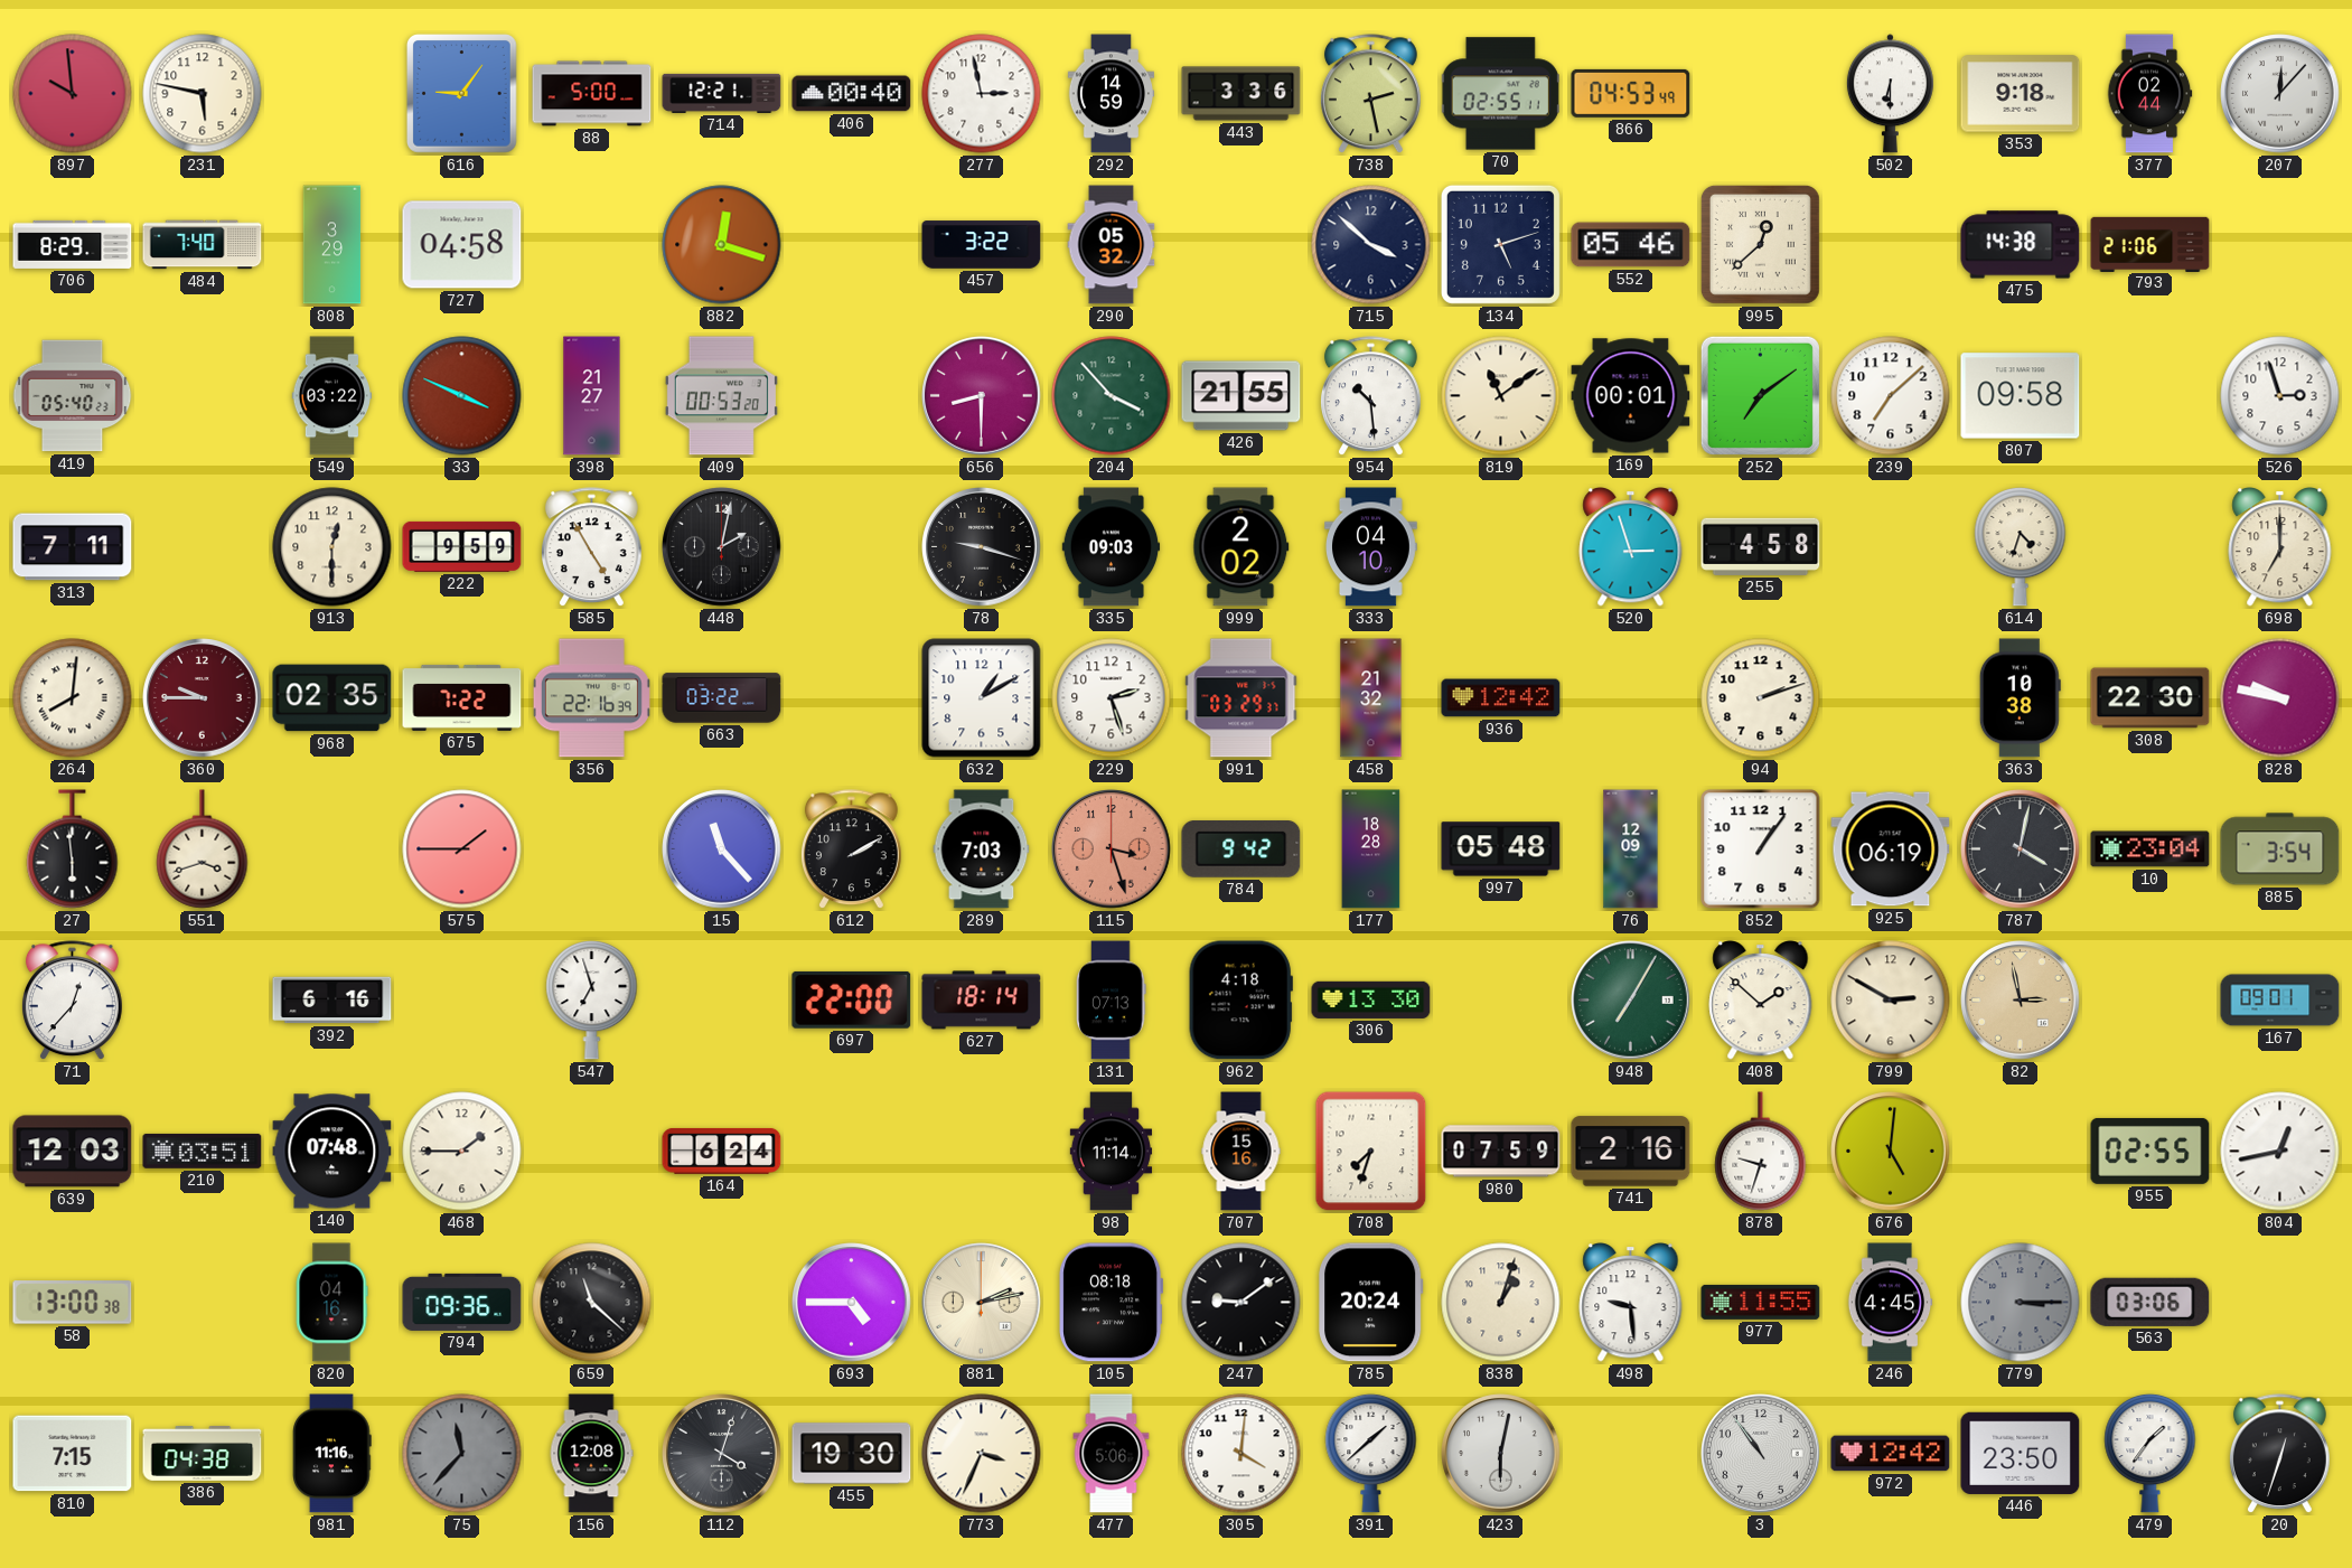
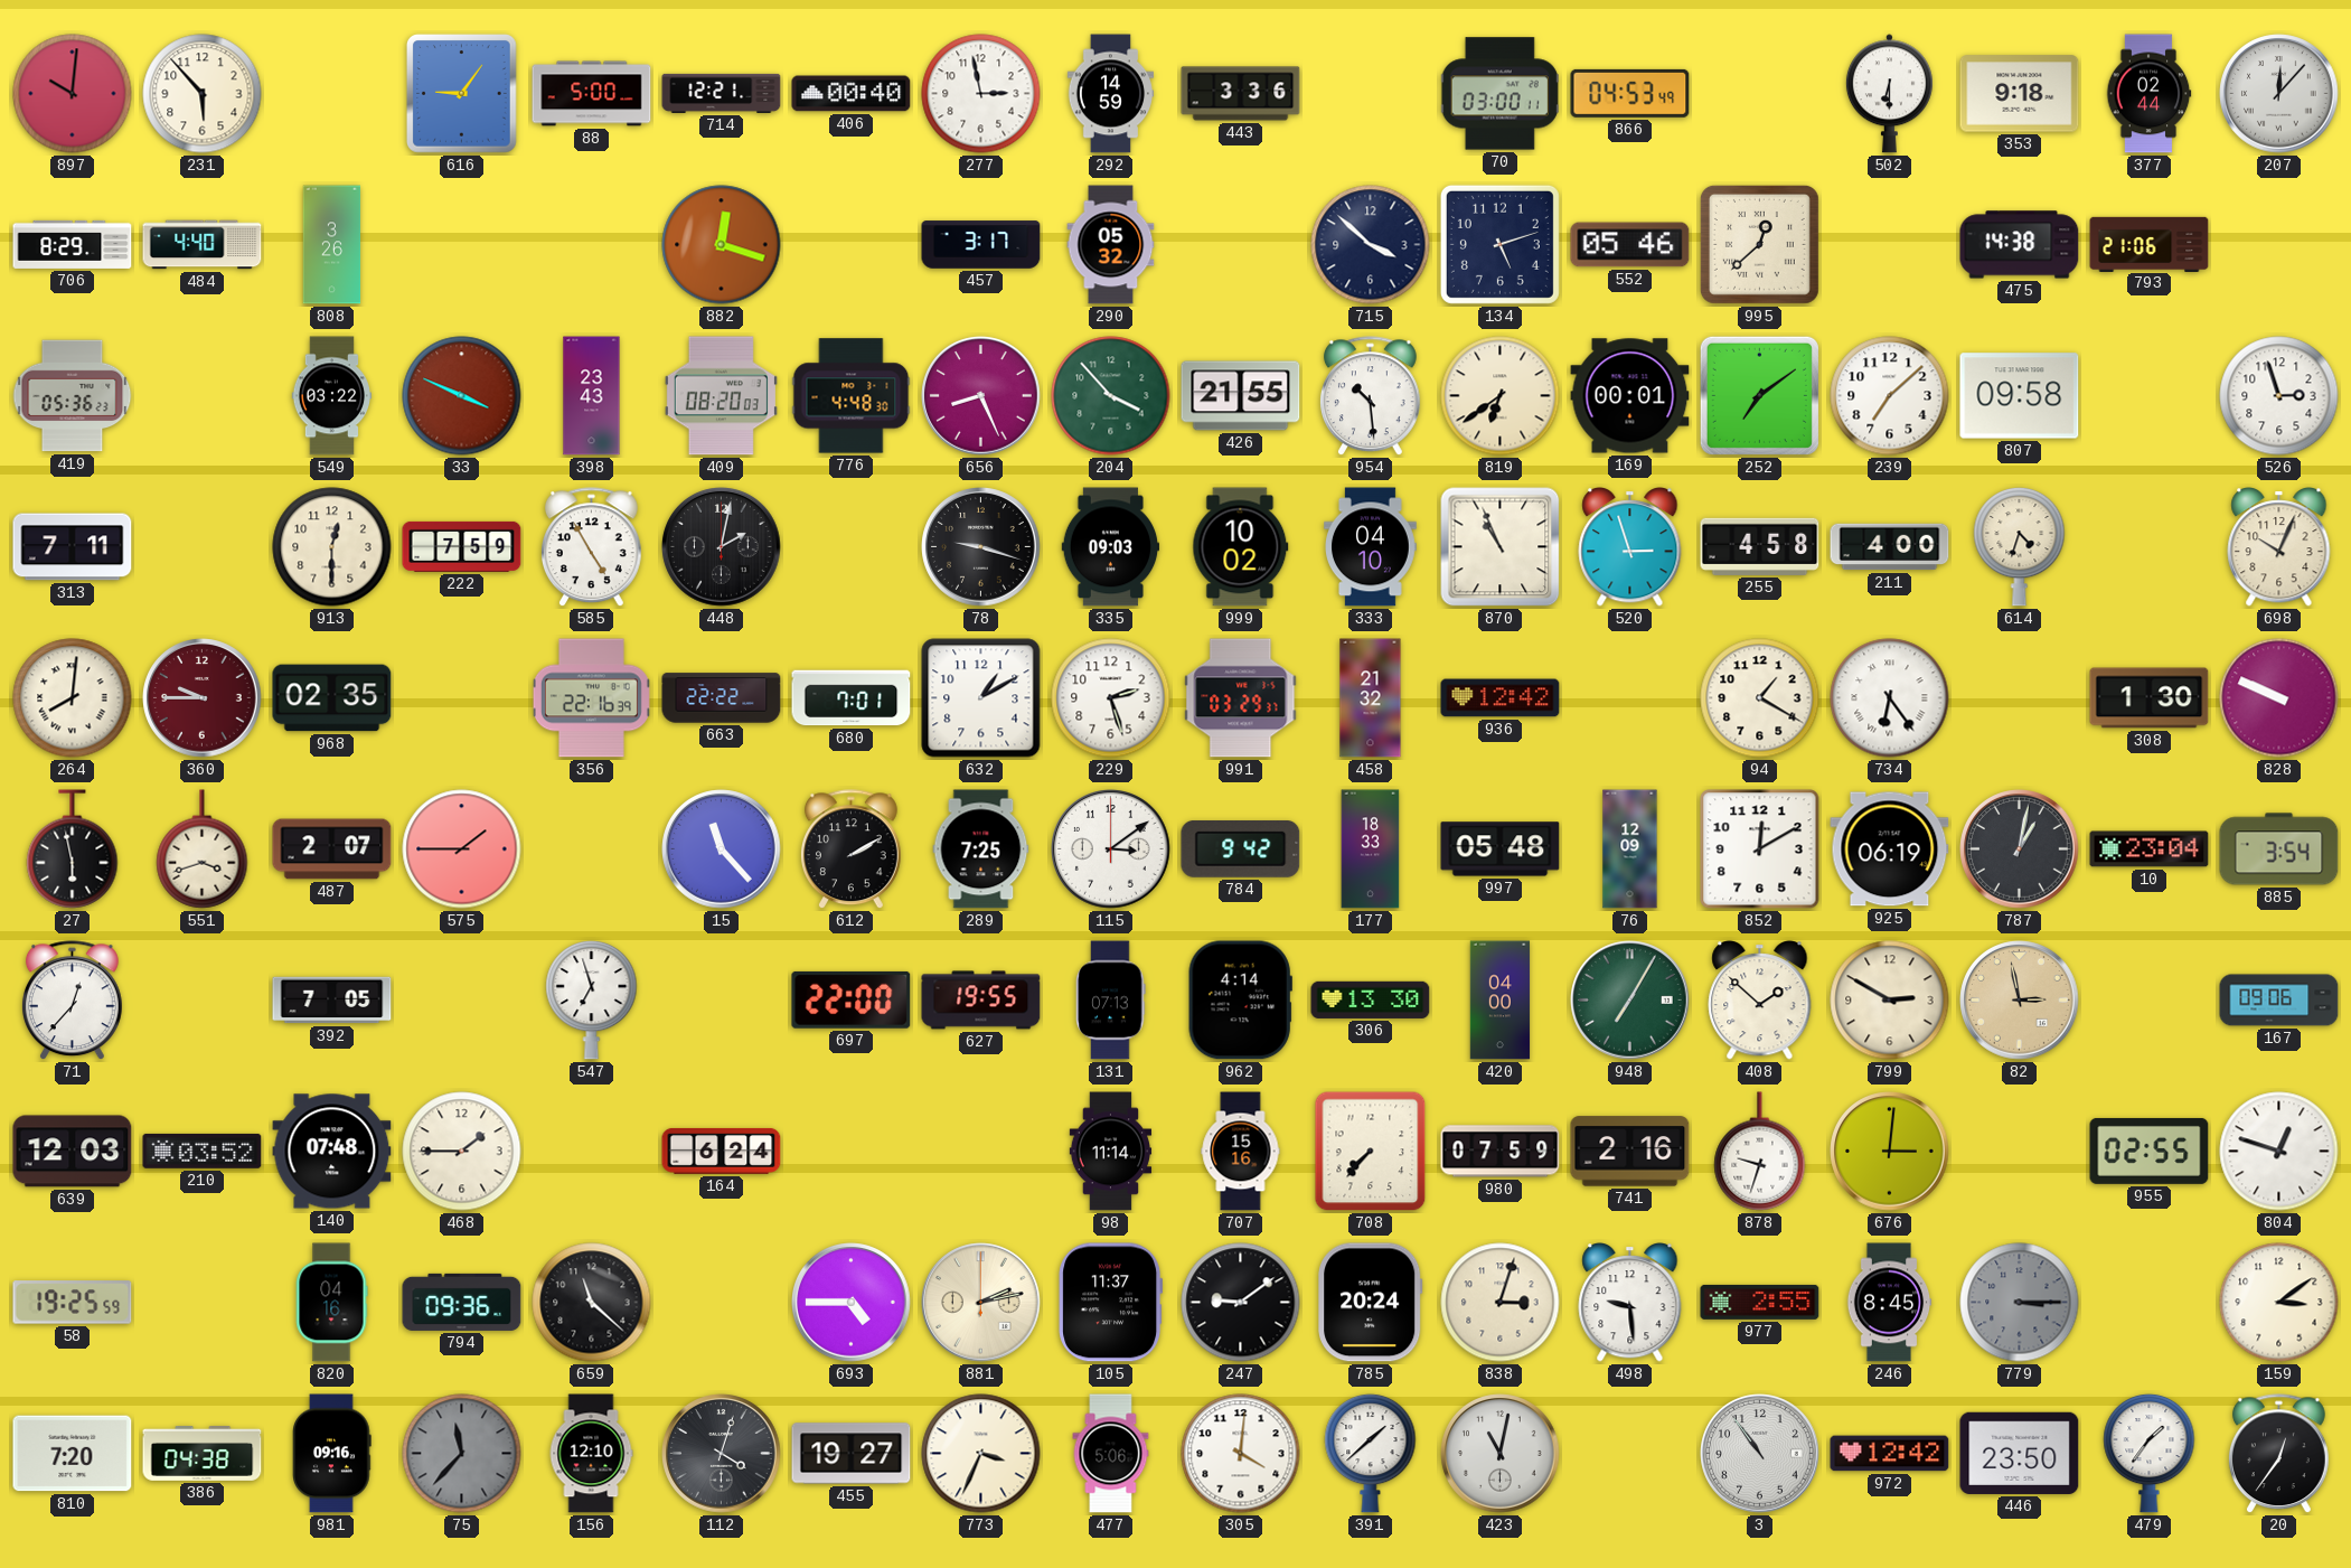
897: 9:59 -> 10:01
231: 5:47 -> 5:53
738: 2:28 -> none
70: 02:55 -> 03:00
484: 7:40 -> 4:40
808: 3:29 -> 3:26
727: 04:58 -> none
457: 3:22 -> 3:17
419: 05:40 -> 05:36
398: 21:27 -> 23:43
409: 00:53 -> 08:20
776: none -> 4:48
656: 8:30 -> 8:26
819: 11:09 -> 6:39
222: 9:59 -> 7:59
999: 2:02 -> 10:02
870: none -> 10:56
211: none -> 4:00
698: 7:00 -> 10:04
675: 7:22 -> none
663: 03:22 -> 22:22
680: none -> 7:01
94: 2:12 -> 1:20
734: none -> 6:24
363: 10:38 -> none
308: 22:30 -> 1:30
828: 9:47 -> 9:49
27: 5:59 -> 5:58
487: none -> 2:07
289: 7:03 -> 7:25
115: 3:27 -> 3:09
115 dial: salmon -> white
177: 18:28 -> 18:33
852: 1:06 -> 12:10
787: 4:02 -> 1:02
392: 6:16 -> 7:05
627: 18:14 -> 19:55
962: 4:18 -> 4:14
420: none -> 04:00
167: 09:01 -> 09:06
210: 03:51 -> 03:52
708: 7:33 -> 7:37
676: 5:01 -> 3:01
804: 12:43 -> 12:48
58: 13:00 -> 19:25
105: 08:18 -> 11:37
838: 1:03 -> 3:03
977: 11:55 -> 2:55
246: 4:45 -> 8:45
563: 03:06 -> none
159: none -> 3:09
810: 7:15 -> 7:20
981: 11:16 -> 09:16
156: 12:08 -> 12:10
455: 19:30 -> 19:27
423: 6:02 -> 11:02
20: 12:33 -> 12:36
